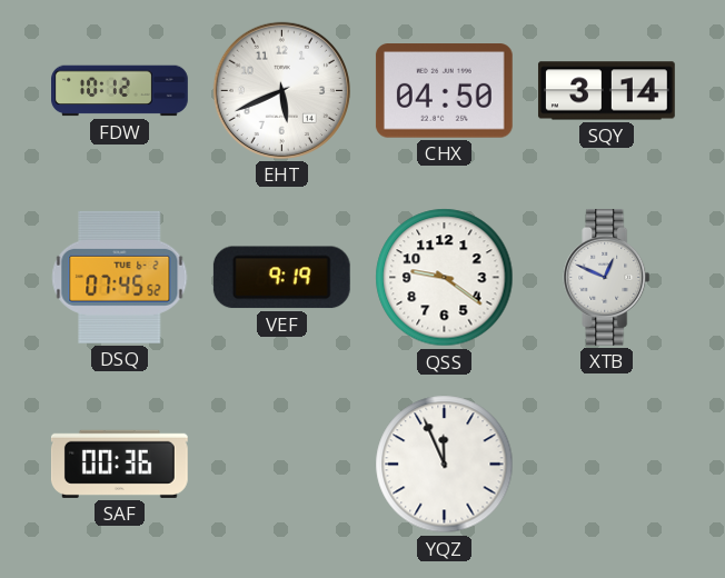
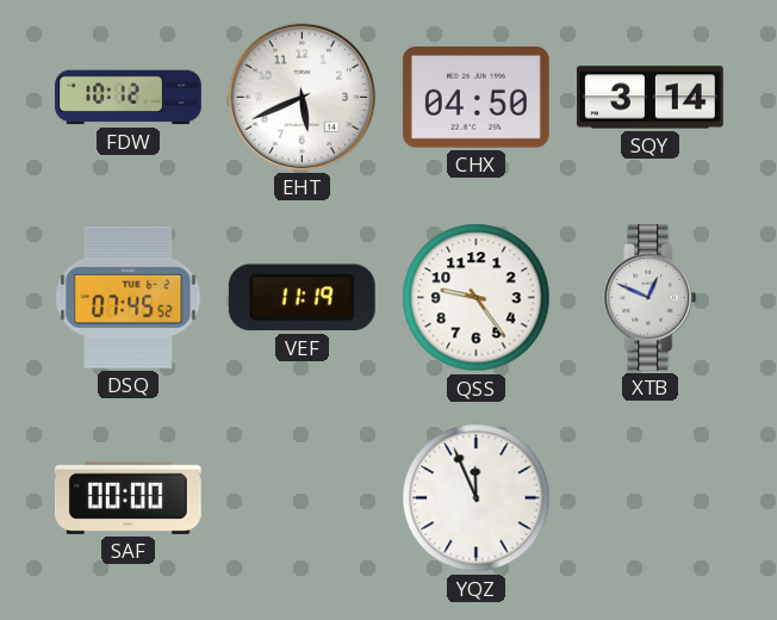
VEF: 9:19 -> 11:19
QSS: 9:21 -> 9:24
SAF: 00:36 -> 00:00
